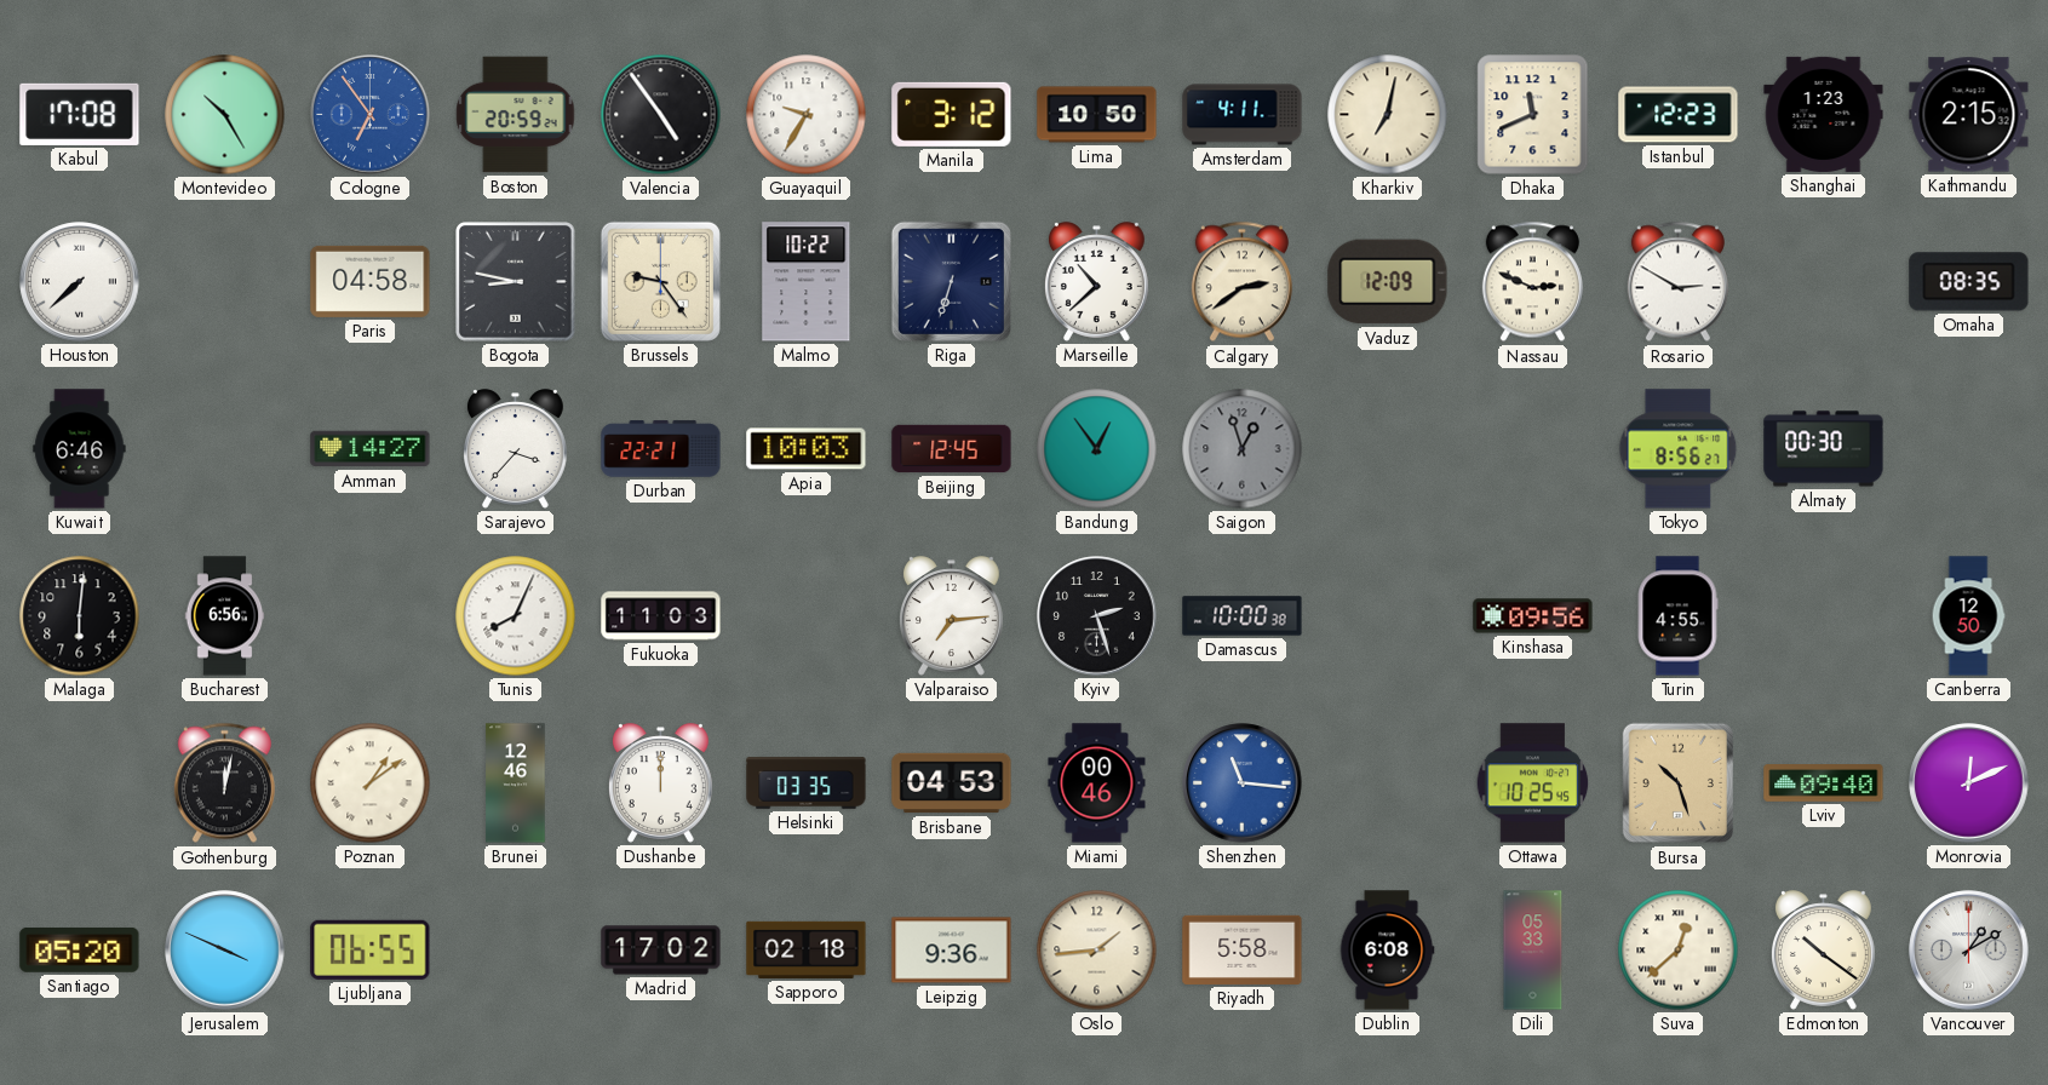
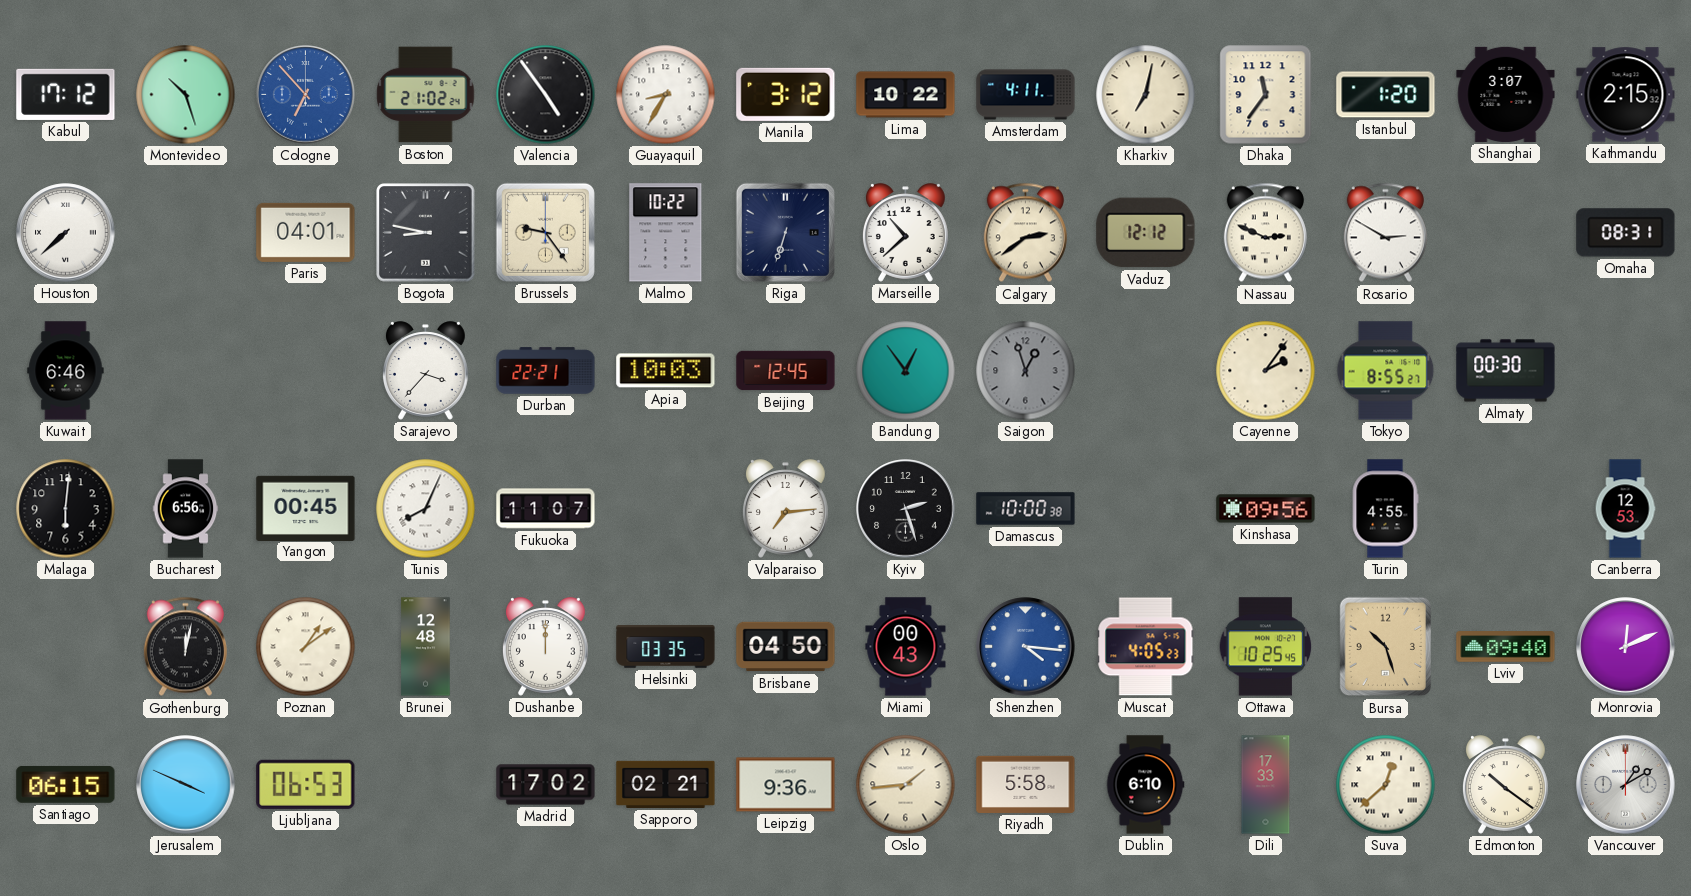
Kabul: 17:08 -> 17:12
Montevideo: 10:25 -> 10:27
Cologne: 6:54 -> 6:53
Boston: 20:59 -> 21:02
Guayaquil: 9:35 -> 8:35
Lima: 10:50 -> 10:22
Dhaka: 11:41 -> 11:36
Istanbul: 12:23 -> 1:20
Shanghai: 1:23 -> 3:07
Paris: 04:58 -> 04:01
Vaduz: 12:09 -> 12:12
Omaha: 08:35 -> 08:31
Amman: 14:27 -> none
Cayenne: none -> 2:06
Tokyo: 8:56 -> 8:55
Yangon: none -> 00:45
Fukuoka: 11:03 -> 11:07
Canberra: 12:50 -> 12:53
Brunei: 12:46 -> 12:48
Brisbane: 04:53 -> 04:50
Miami: 00:46 -> 00:43
Shenzhen: 11:16 -> 4:16
Muscat: none -> 4:05
Santiago: 05:20 -> 06:15
Ljubljana: 06:55 -> 06:53
Sapporo: 02:18 -> 02:21
Dublin: 6:08 -> 6:10
Dili: 05:33 -> 17:33
